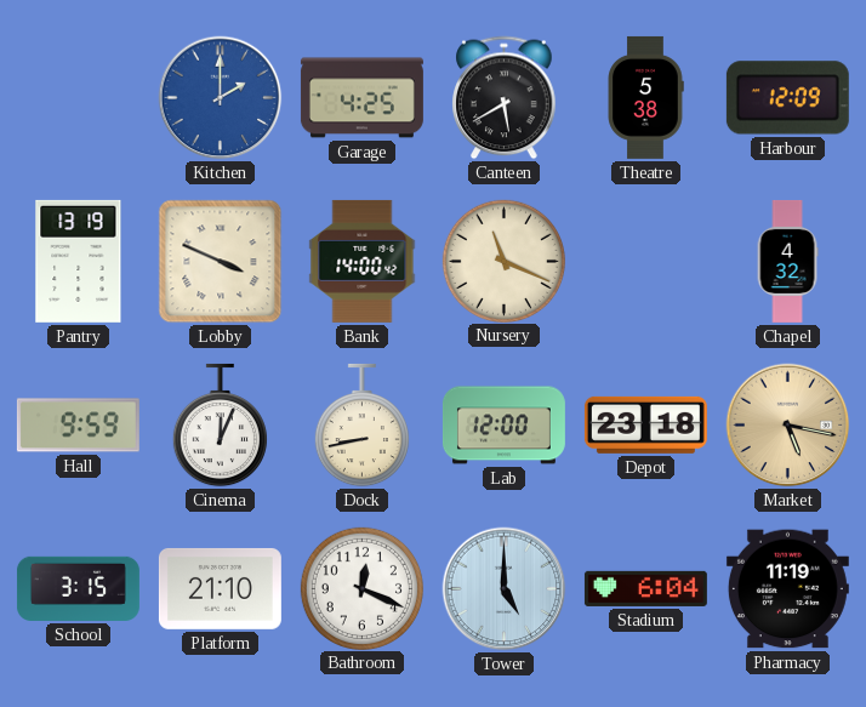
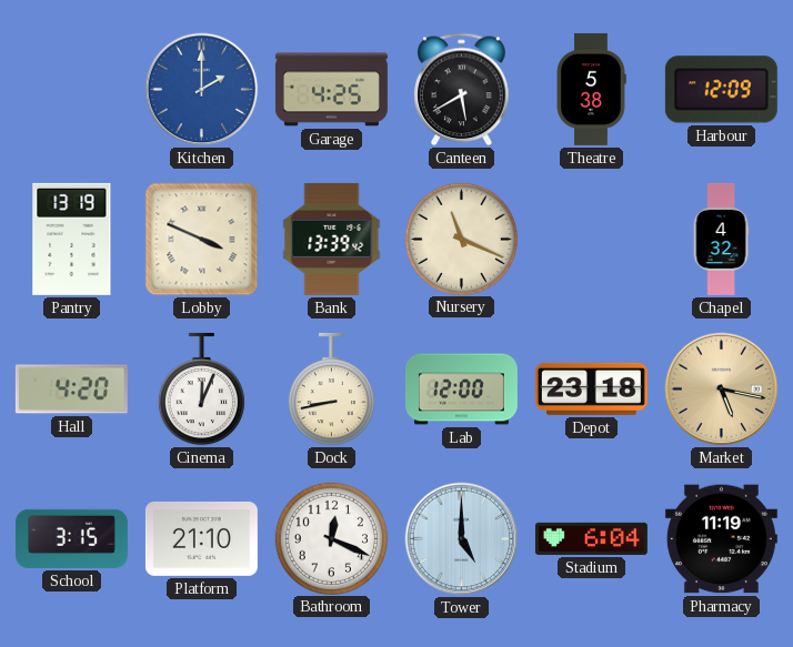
Bank: 14:00 -> 13:39
Hall: 9:59 -> 4:20
